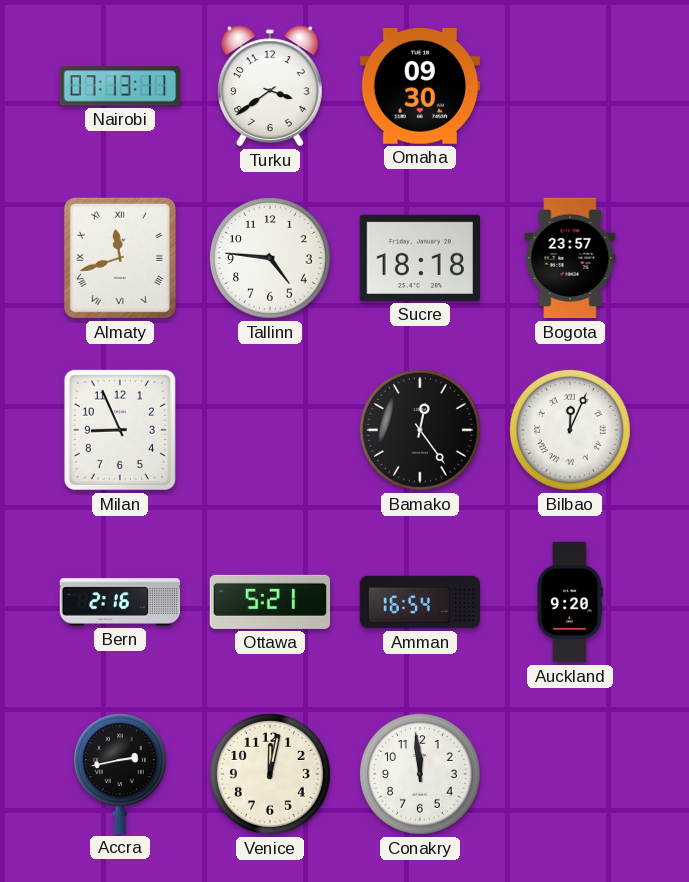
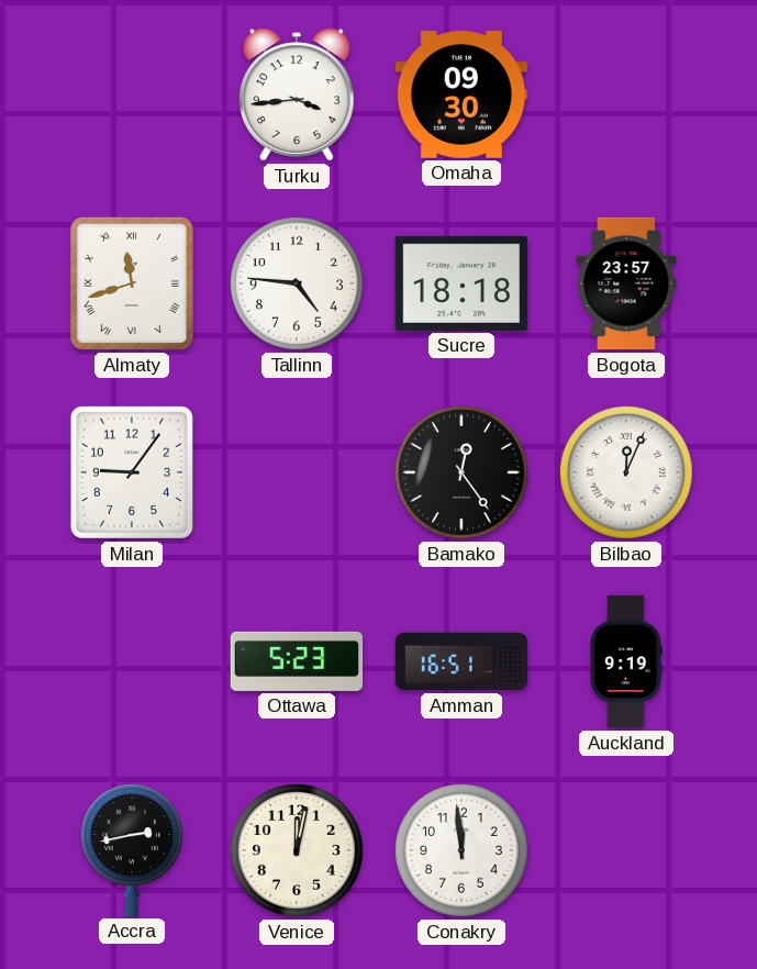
Nairobi: 07:13 -> none
Turku: 3:39 -> 3:44
Milan: 8:56 -> 9:06
Bern: 2:16 -> none
Ottawa: 5:21 -> 5:23
Amman: 16:54 -> 16:51
Auckland: 9:20 -> 9:19
